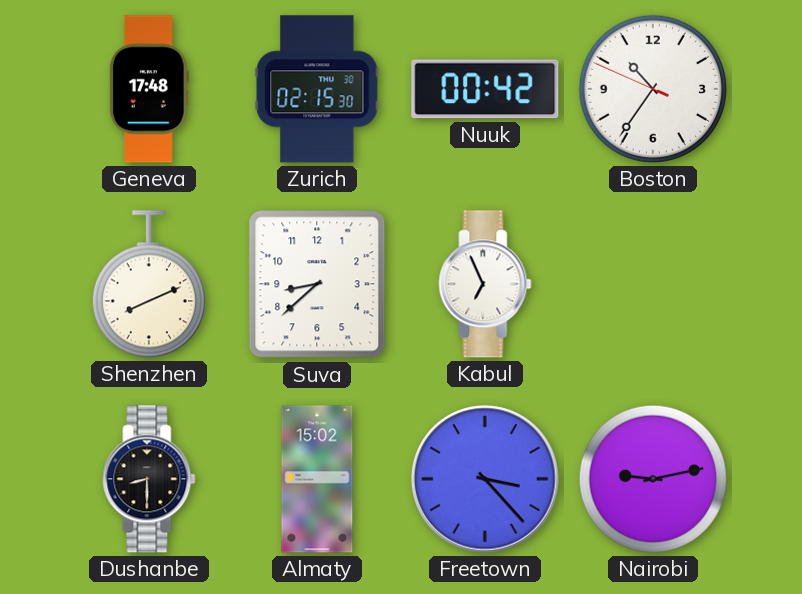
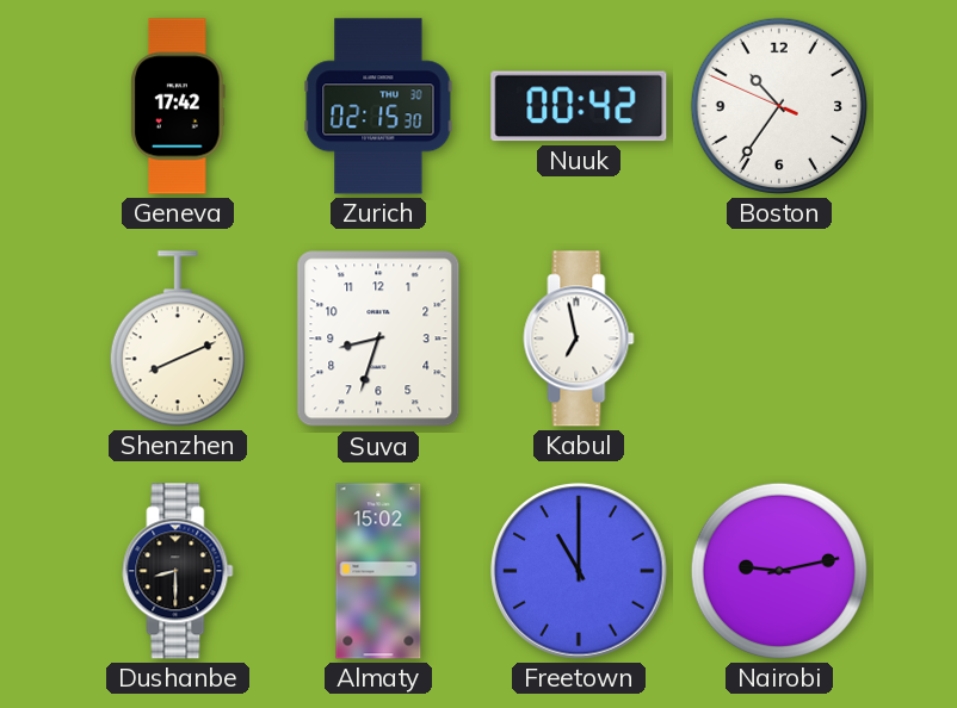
Geneva: 17:48 -> 17:42
Suva: 8:38 -> 8:33
Kabul: 6:56 -> 6:58
Freetown: 3:23 -> 11:00
